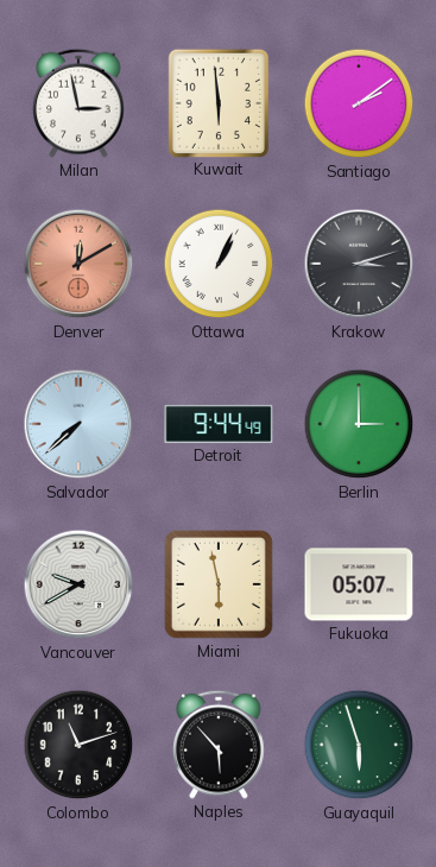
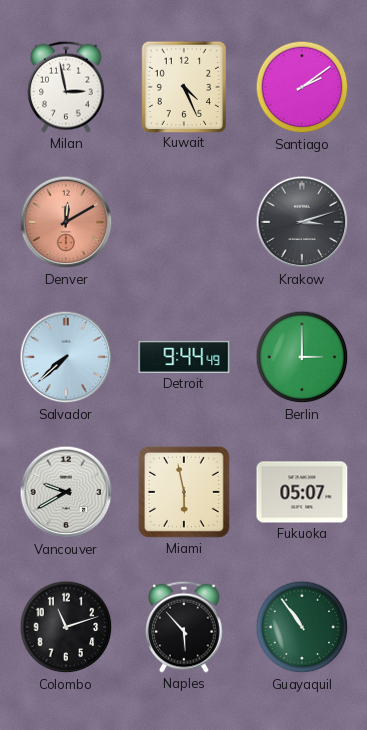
Kuwait: 5:59 -> 4:26
Ottawa: 1:04 -> none
Guayaquil: 5:57 -> 10:54
